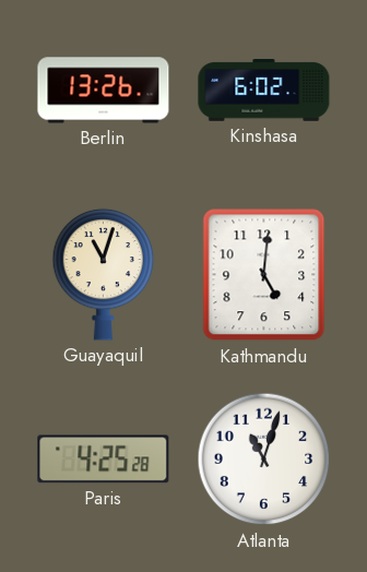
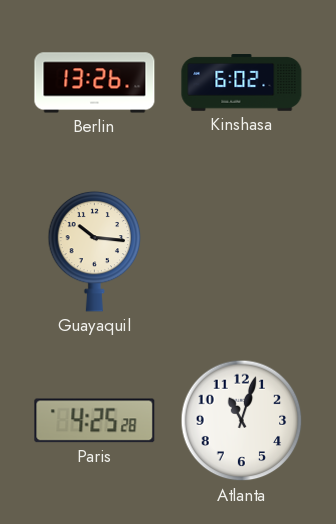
Guayaquil: 11:03 -> 10:16
Kathmandu: 5:01 -> none
